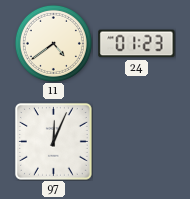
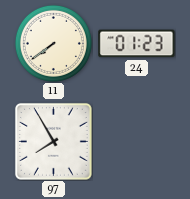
11: 4:39 -> 7:39
97: 12:04 -> 7:55
